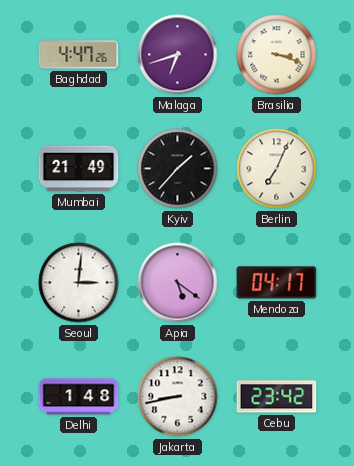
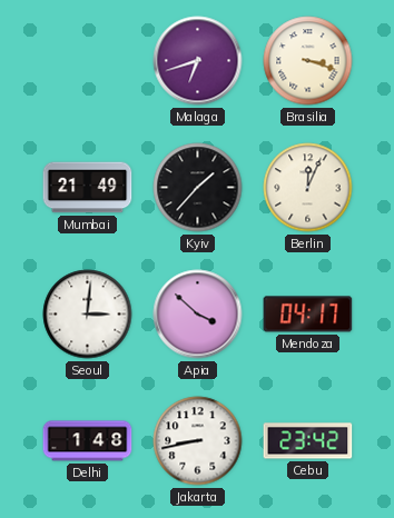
Baghdad: 4:47 -> none
Berlin: 7:04 -> 12:04
Apia: 5:21 -> 3:52
